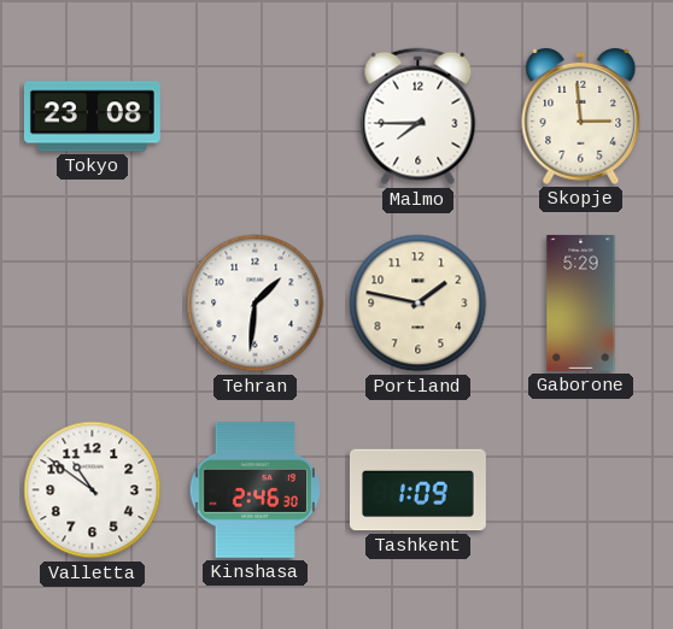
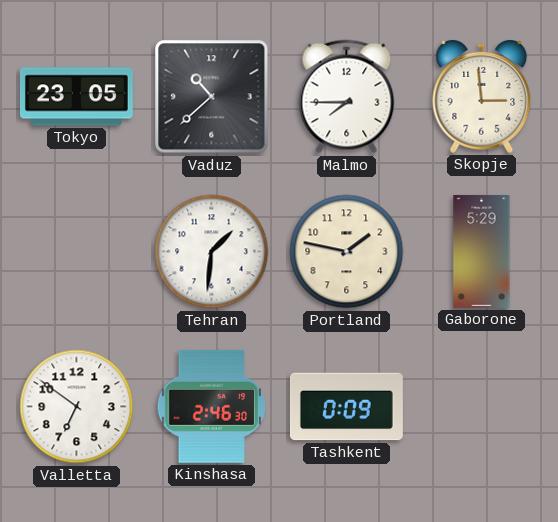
Tokyo: 23:08 -> 23:05
Vaduz: none -> 10:38
Valletta: 10:51 -> 6:51
Tashkent: 1:09 -> 0:09
